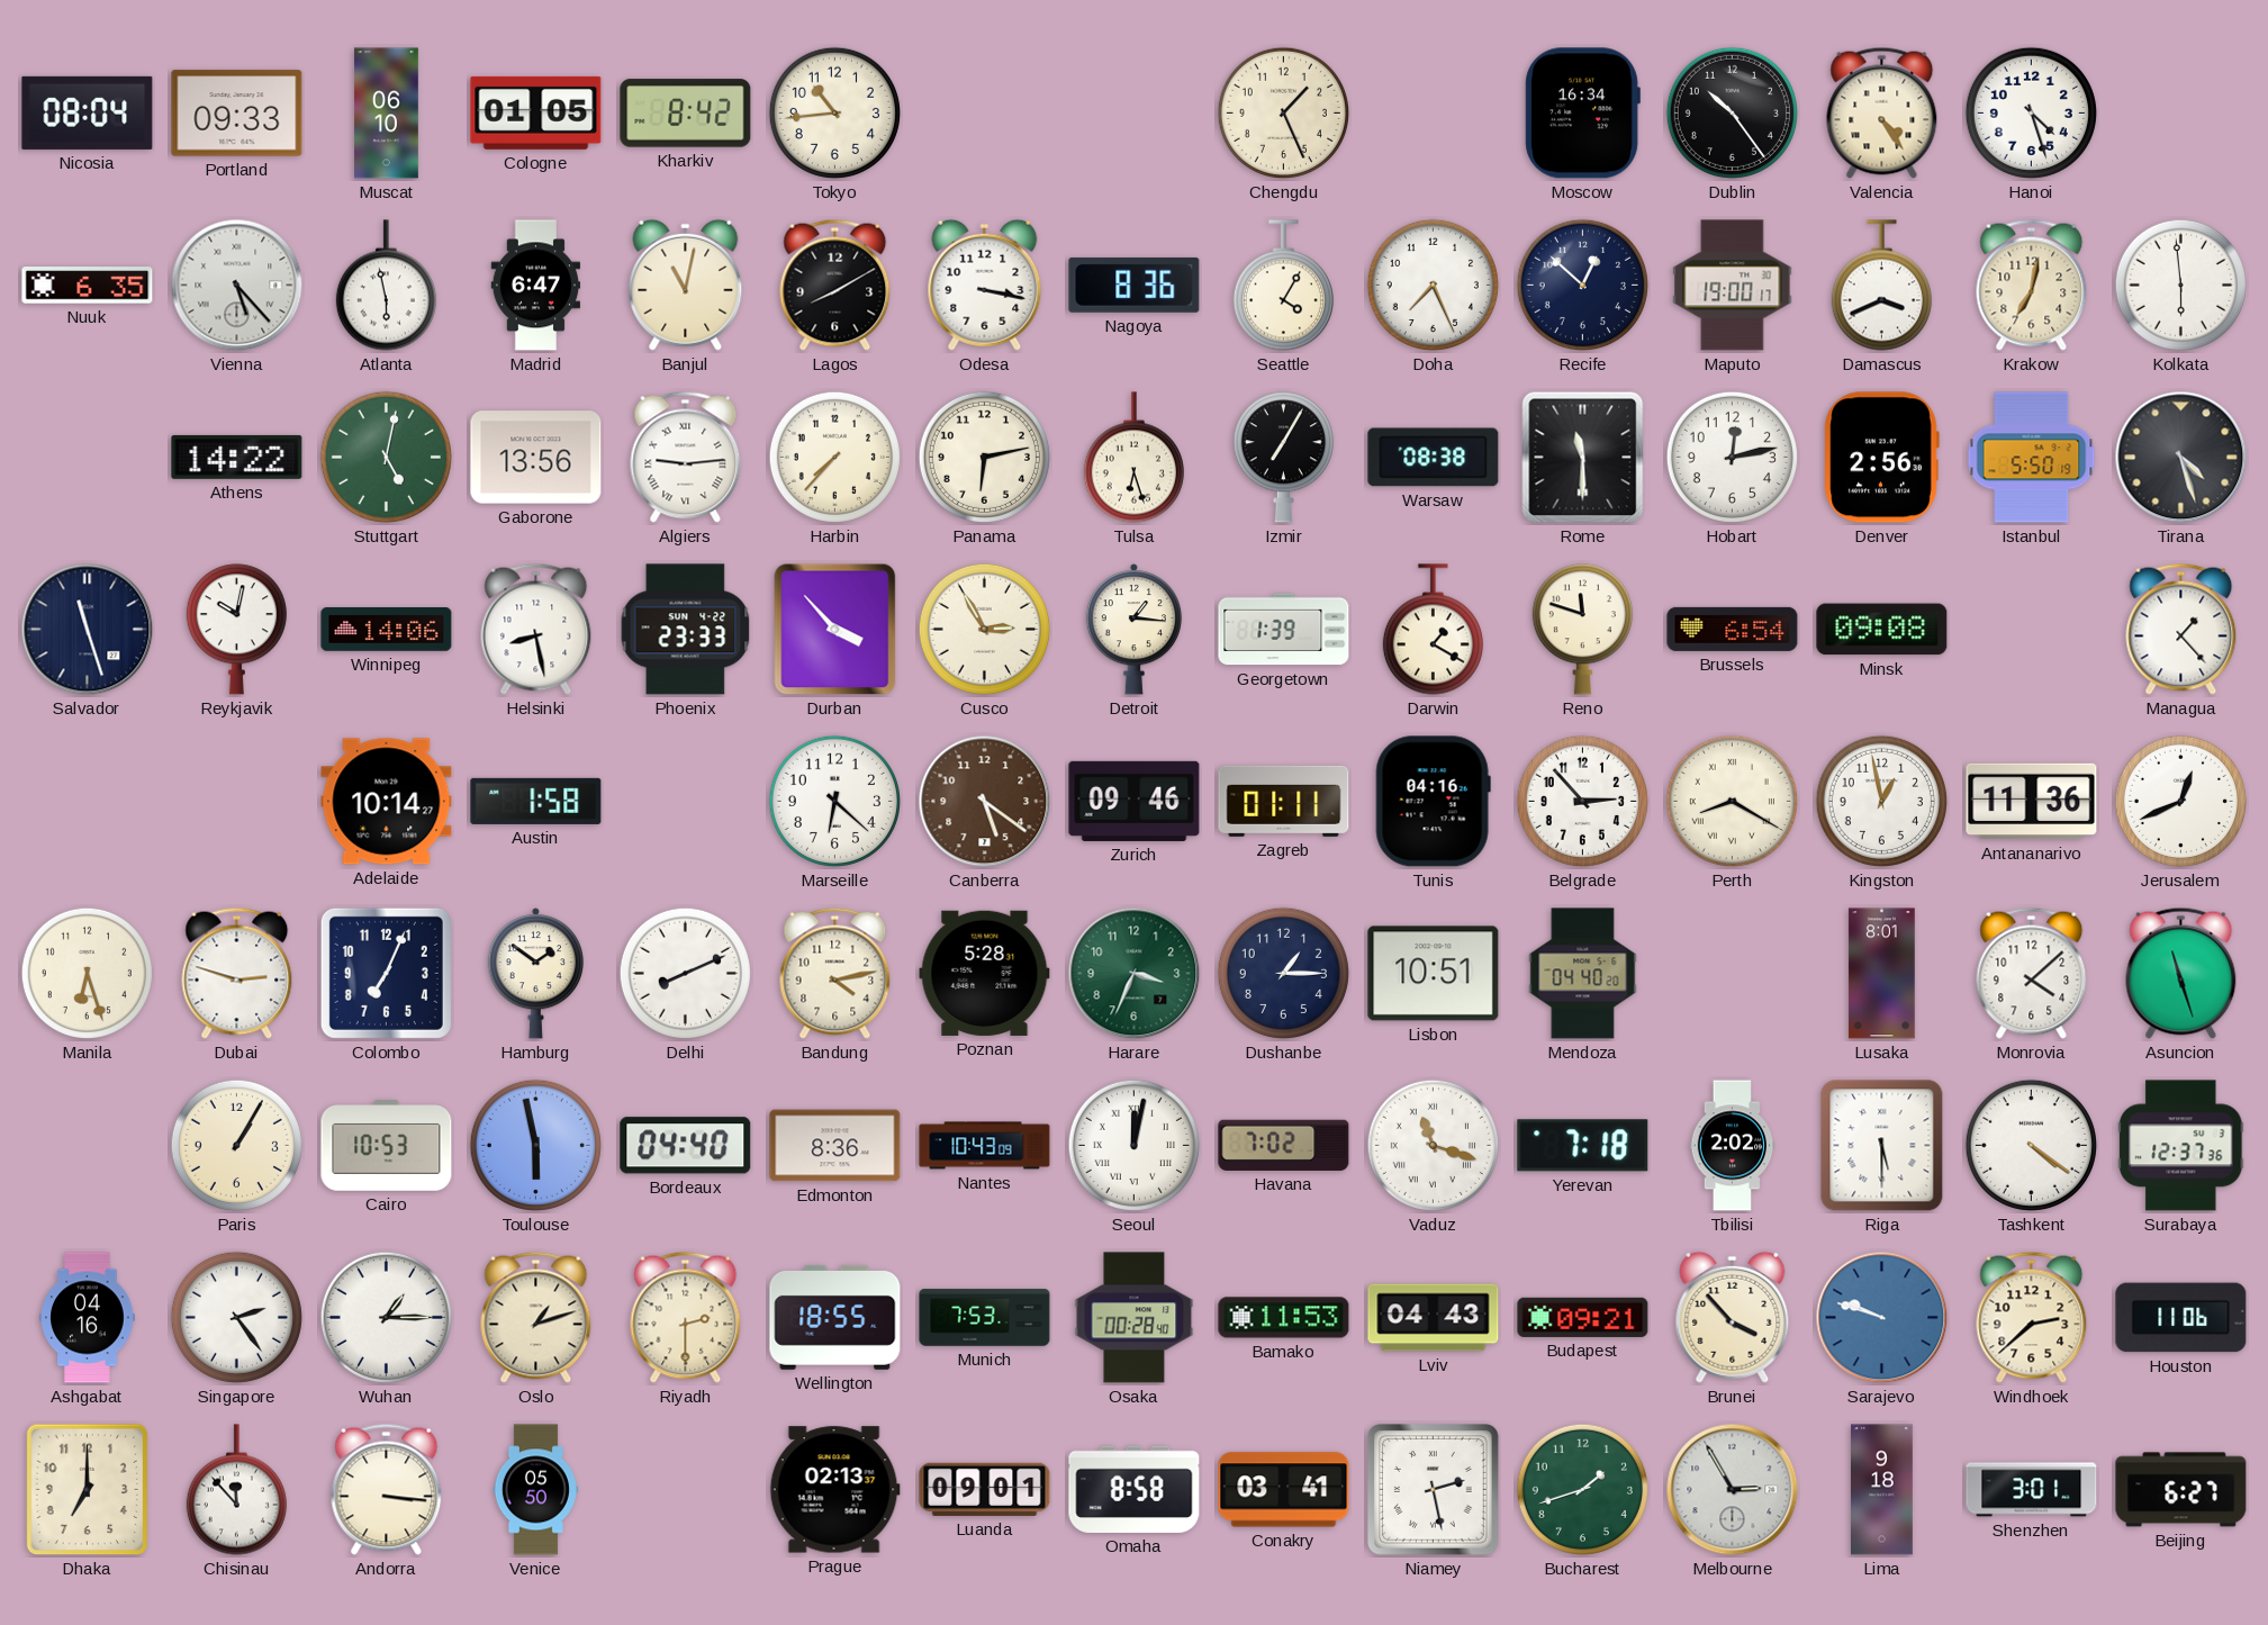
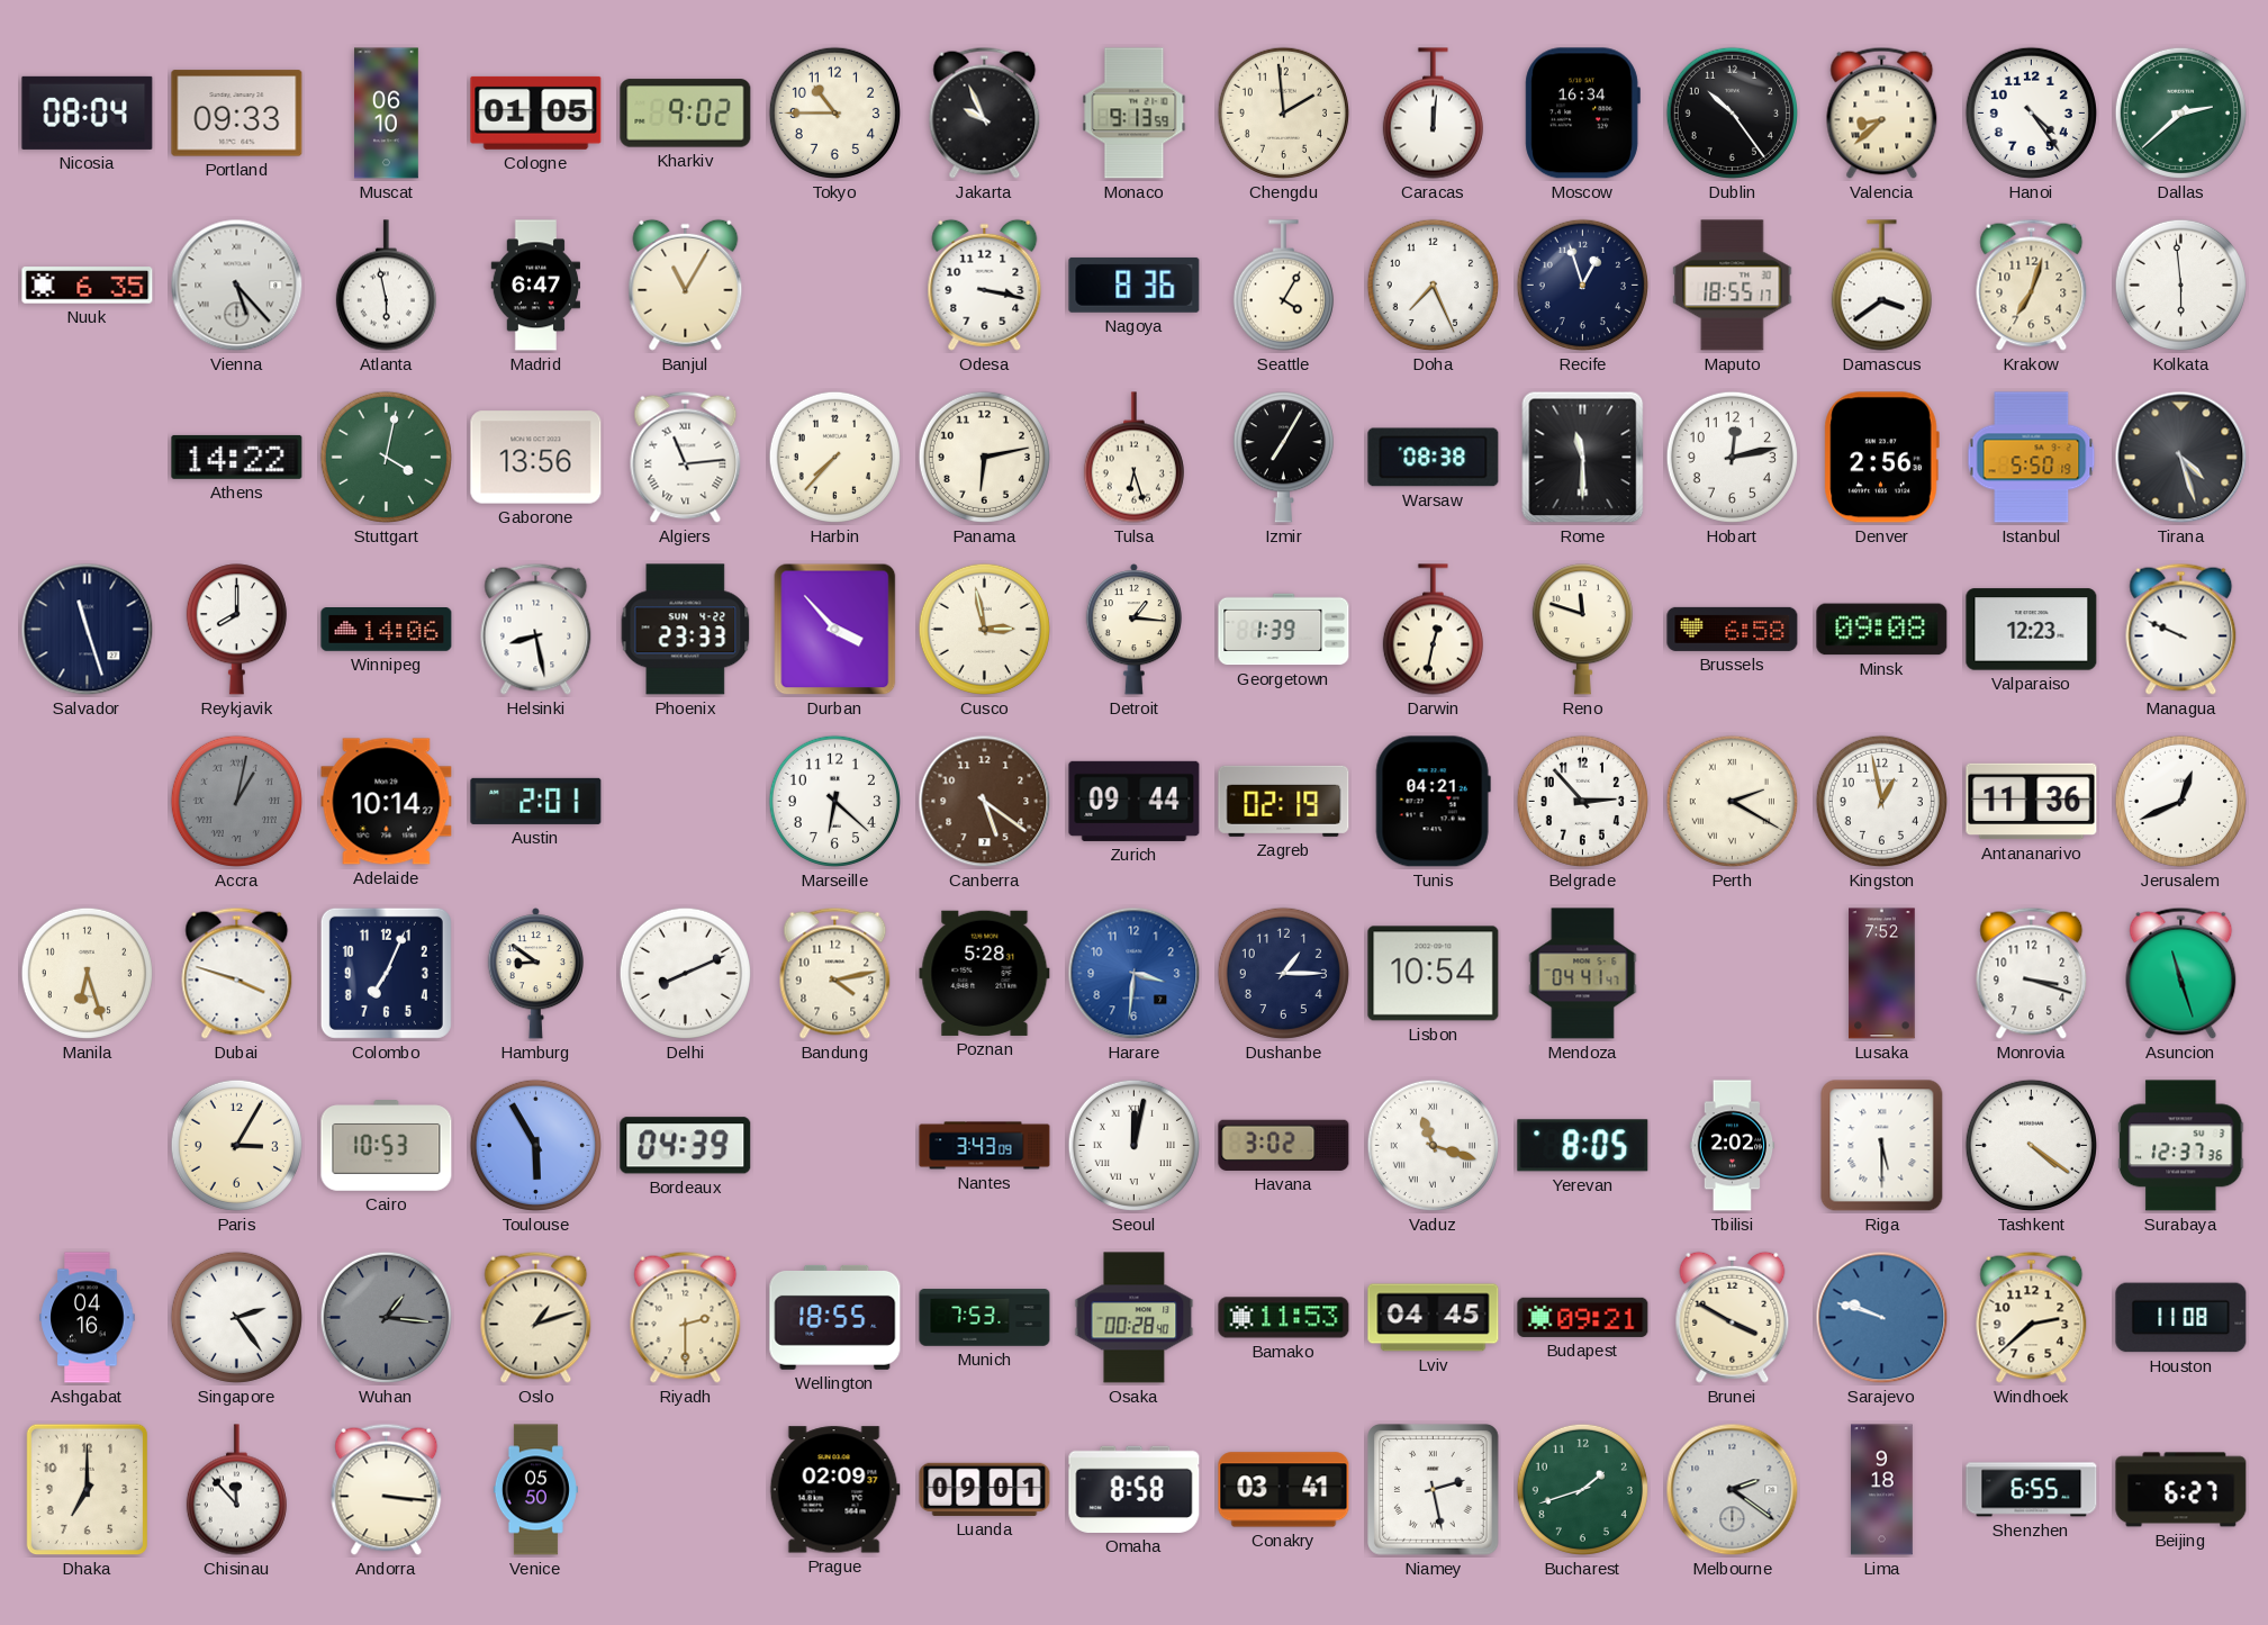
Kharkiv: 8:42 -> 9:02
Tokyo: 10:44 -> 10:45
Jakarta: none -> 9:56
Monaco: none -> 9:13
Chengdu: 1:26 -> 1:59
Caracas: none -> 12:01
Valencia: 4:24 -> 8:38
Hanoi: 4:27 -> 4:24
Dallas: none -> 2:38
Banjul: 11:02 -> 11:05
Lagos: 8:10 -> none
Recife: 12:52 -> 12:57
Maputo: 19:00 -> 18:55
Damascus: 3:41 -> 3:39
Krakow: 7:02 -> 7:03
Stuttgart: 5:02 -> 4:02
Algiers: 9:14 -> 11:14
Reykjavik: 10:02 -> 8:00
Cusco: 2:55 -> 2:58
Darwin: 1:20 -> 12:32
Brussels: 6:54 -> 6:58
Valparaiso: none -> 12:23
Managua: 1:23 -> 9:49
Accra: none -> 1:02
Austin: 1:58 -> 2:01
Zurich: 09:46 -> 09:44
Zagreb: 01:11 -> 02:19
Tunis: 04:16 -> 04:21
Perth: 8:20 -> 2:20
Dubai: 2:48 -> 3:48
Hamburg: 1:51 -> 8:51
Harare: 3:34 -> 3:31
Harare dial: green -> blue
Lisbon: 10:51 -> 10:54
Mendoza: 04:40 -> 04:41
Lusaka: 8:01 -> 7:52
Monrovia: 4:08 -> 3:18
Paris: 1:05 -> 3:05
Toulouse: 5:58 -> 5:55
Bordeaux: 04:40 -> 04:39
Edmonton: 8:36 -> none
Nantes: 10:43 -> 3:43
Havana: 7:02 -> 3:02
Yerevan: 7:18 -> 8:05
Wuhan: 1:15 -> 1:16
Wuhan dial: white -> grey
Lviv: 04:43 -> 04:45
Brunei: 3:53 -> 3:50
Houston: 11:06 -> 11:08
Prague: 02:13 -> 02:09
Melbourne: 2:55 -> 2:21
Shenzhen: 3:01 -> 6:55
